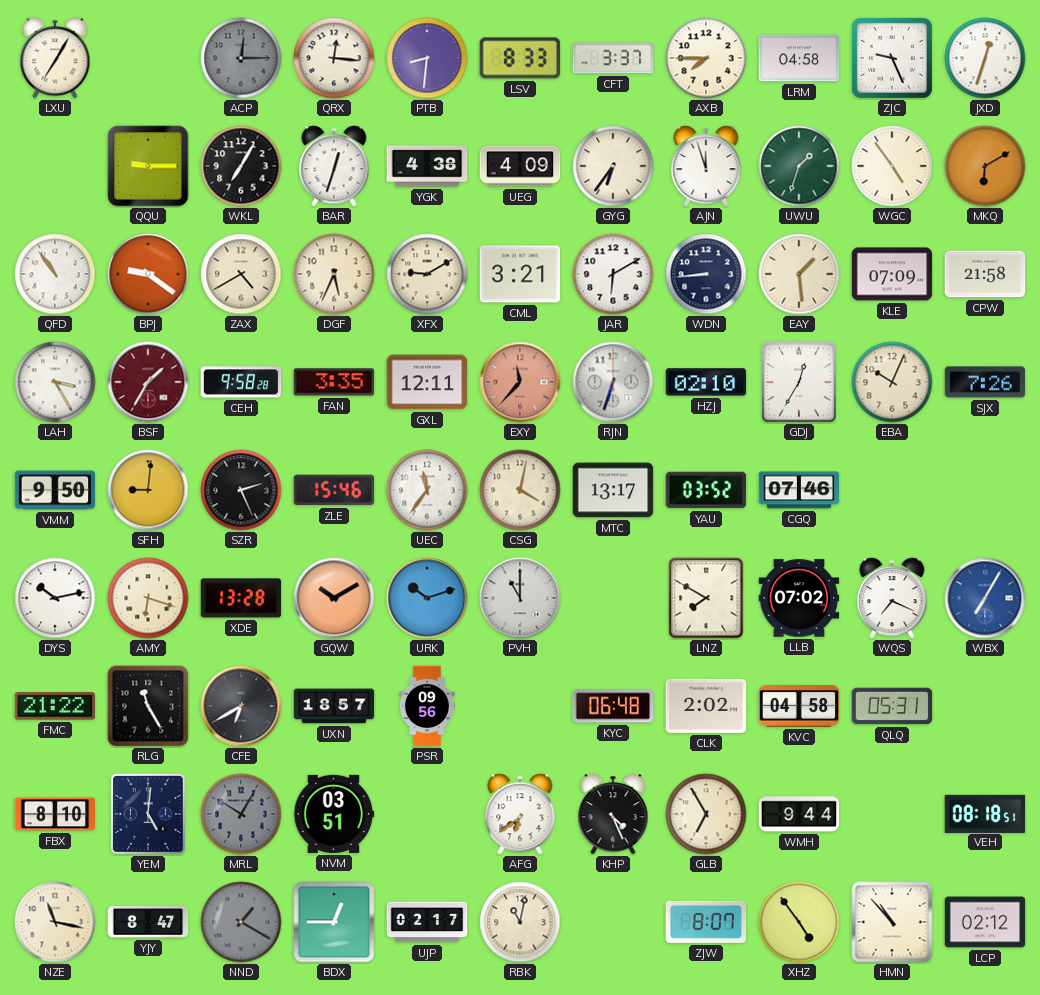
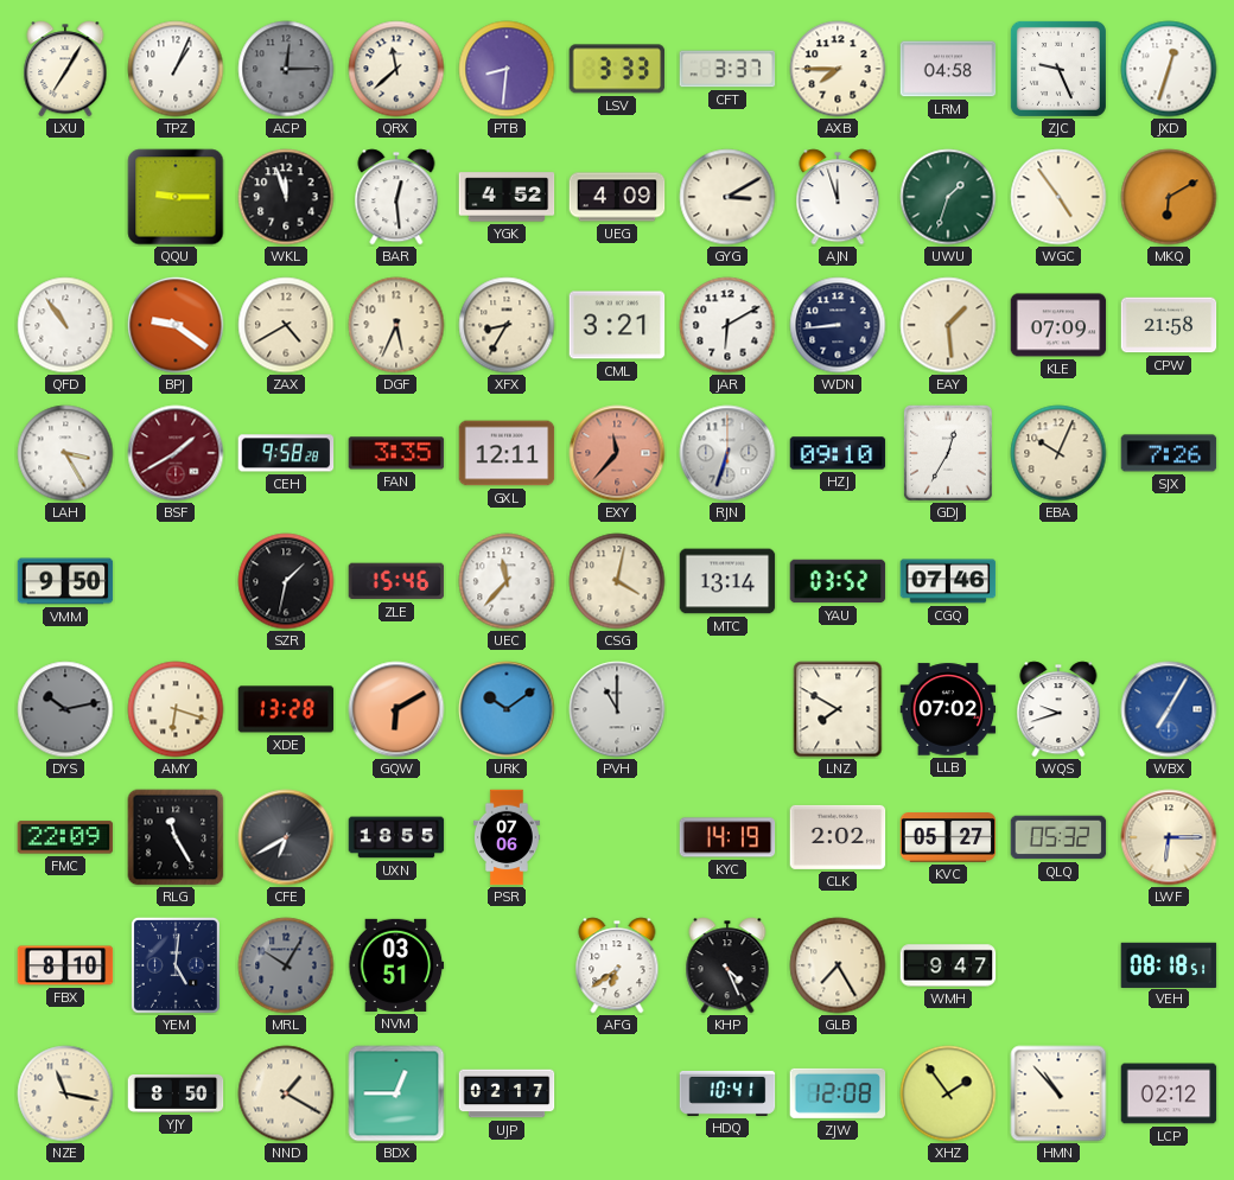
TPZ: none -> 1:04
QRX: 12:16 -> 11:38
LSV: 8:33 -> 3:33
WKL: 7:05 -> 11:57
BAR: 12:33 -> 12:29
YGK: 4:38 -> 4:52
GYG: 6:36 -> 3:10
XFX: 9:10 -> 8:35
BSF: 1:35 -> 1:40
HZJ: 02:10 -> 09:10
SFH: 9:01 -> none
SZR: 2:26 -> 1:32
UEC: 11:36 -> 11:37
MTC: 13:17 -> 13:14
DYS dial: white -> grey
GQW: 10:10 -> 6:10
URK: 10:12 -> 10:09
WQS: 7:19 -> 9:42
FMC: 21:22 -> 22:09
UXN: 18:57 -> 18:55
PSR: 09:56 -> 07:06
KYC: 06:48 -> 14:19
KVC: 04:58 -> 05:27
QLQ: 05:31 -> 05:32
LWF: none -> 6:15
GLB: 6:55 -> 7:25
WMH: 9:44 -> 9:47
YJY: 8:47 -> 8:50
NND dial: grey -> cream
RBK: 11:02 -> none
HDQ: none -> 10:41
ZJW: 8:07 -> 12:08
XHZ: 4:54 -> 1:54
